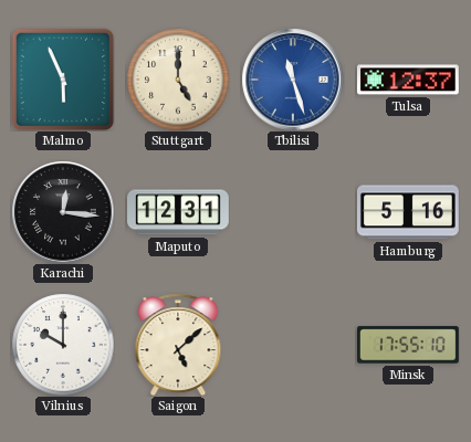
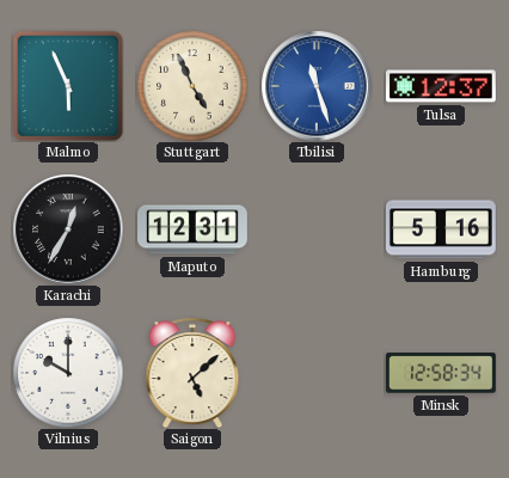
Stuttgart: 5:00 -> 4:56
Karachi: 12:16 -> 12:35
Minsk: 17:55 -> 12:58
